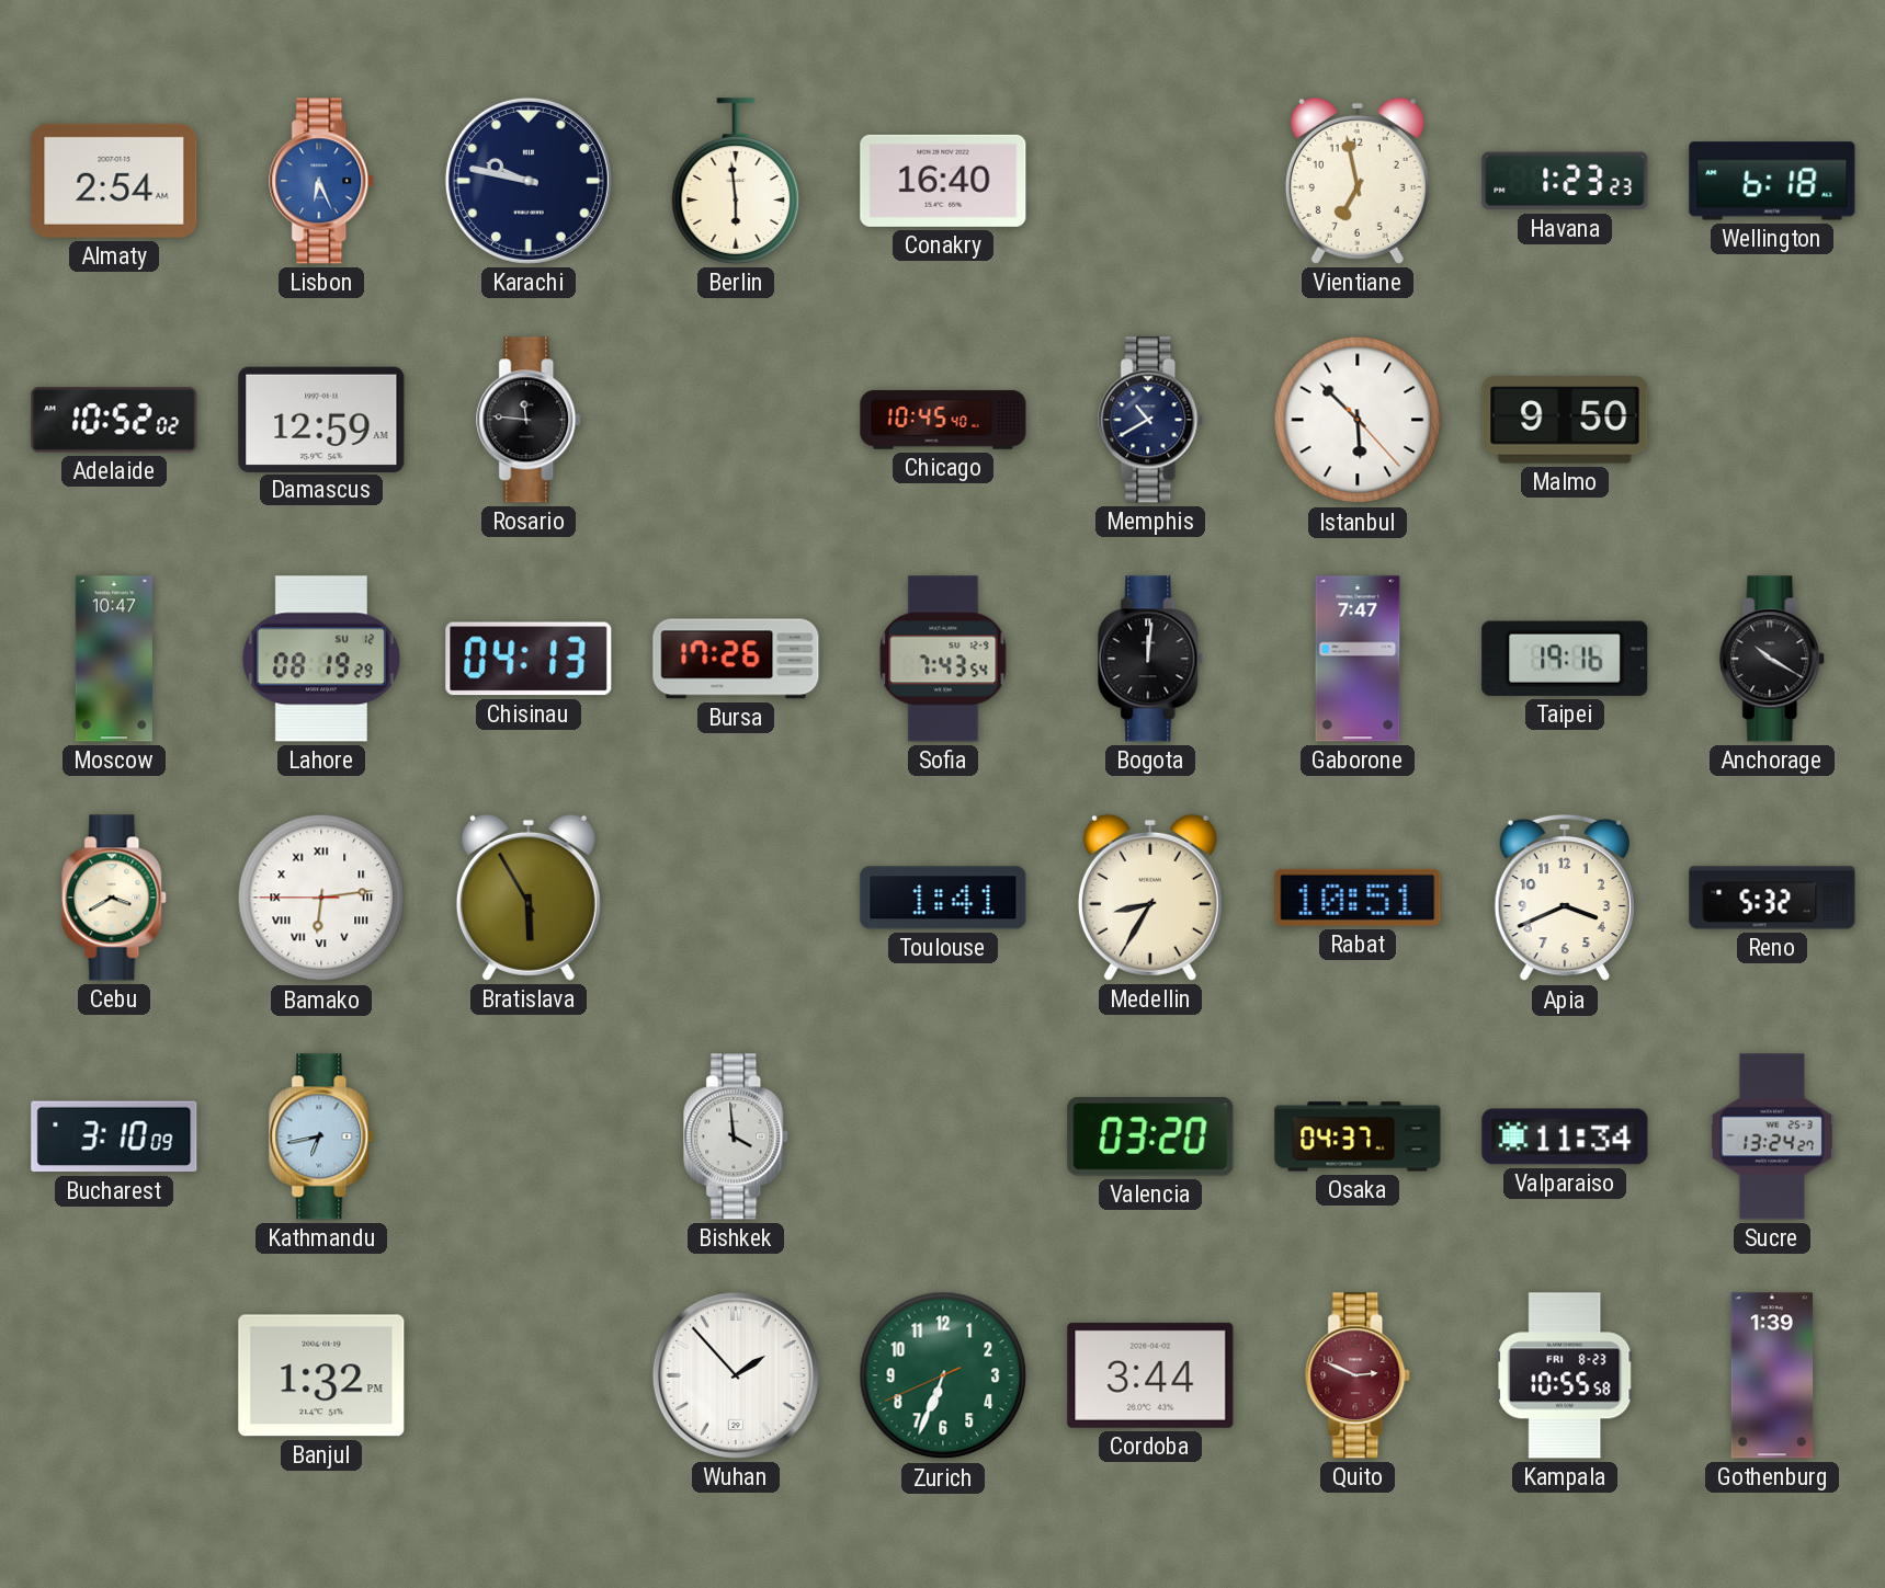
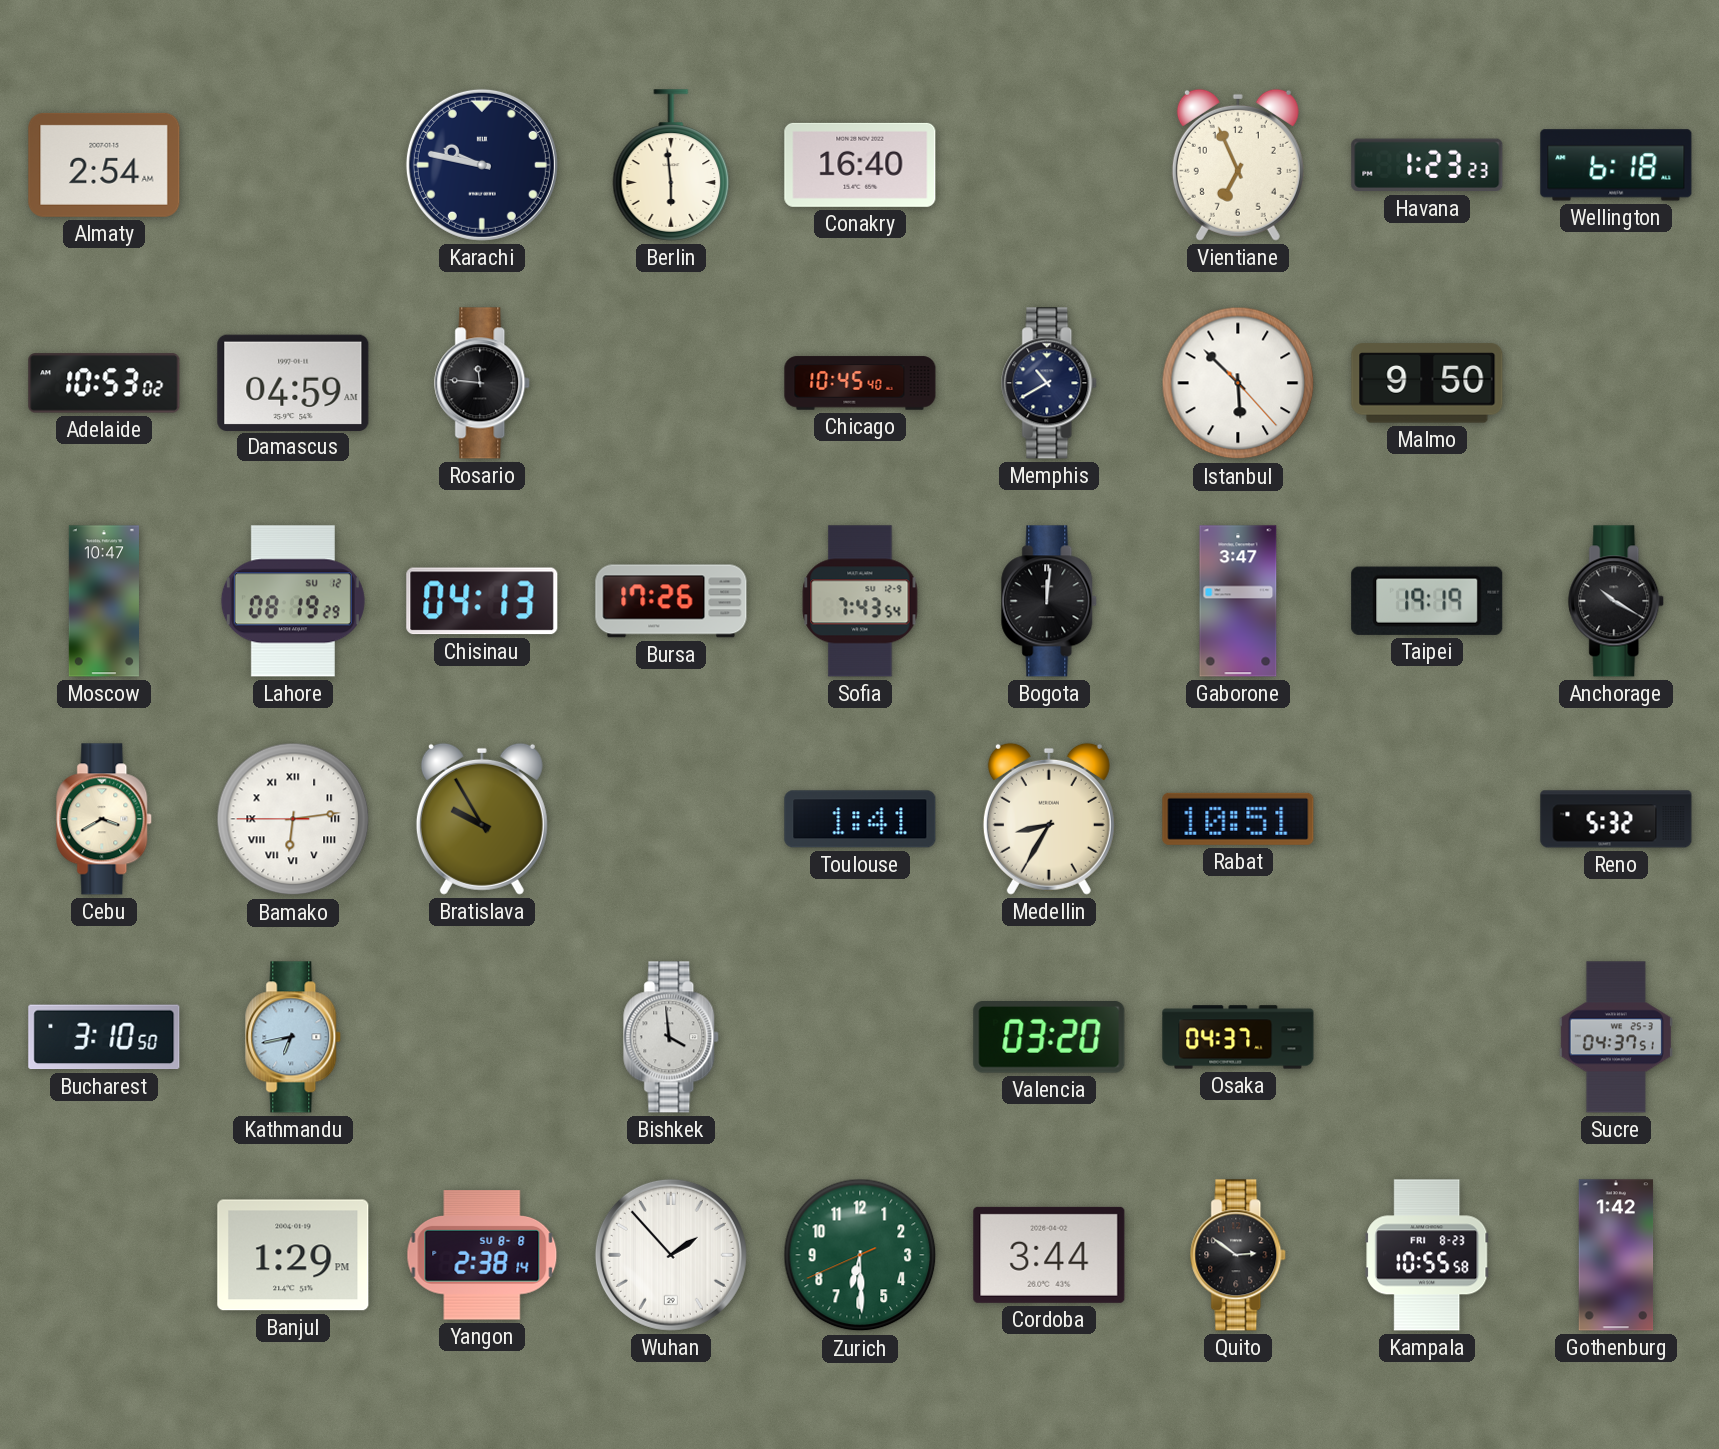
Lisbon: 6:26 -> none
Vientiane: 6:58 -> 6:56
Adelaide: 10:52 -> 10:53
Damascus: 12:59 -> 04:59
Gaborone: 7:47 -> 3:47
Taipei: 19:16 -> 19:19
Bratislava: 5:55 -> 9:55
Apia: 3:41 -> none
Bucharest: 3:10:09 -> 3:10:50
Valparaiso: 11:34 -> none
Sucre: 13:24 -> 04:37
Banjul: 1:32 -> 1:29
Yangon: none -> 2:38
Zurich: 6:33 -> 6:29
Quito: 2:49 -> 2:51
Quito dial: burgundy -> black
Gothenburg: 1:39 -> 1:42
